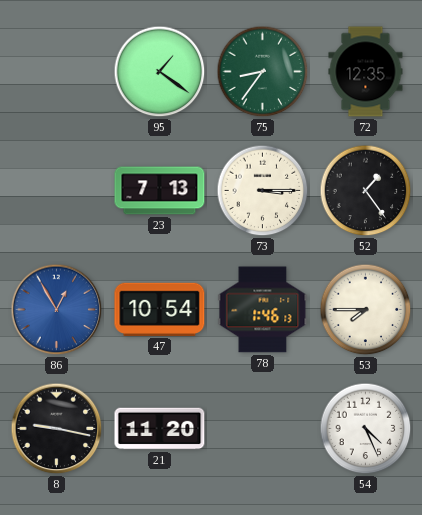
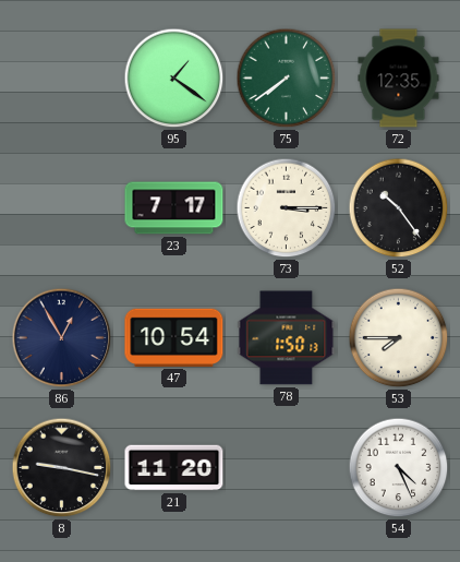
75: 8:36 -> 7:39
23: 7:13 -> 7:17
52: 1:24 -> 10:24
86 dial: blue -> navy
78: 1:46 -> 1:50
